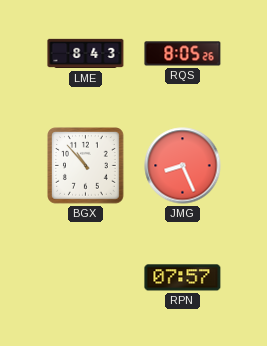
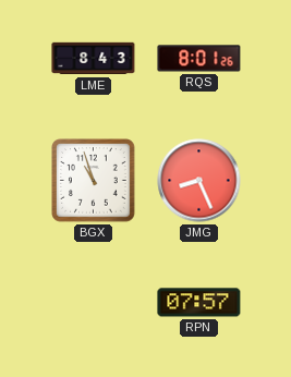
RQS: 8:05 -> 8:01
BGX: 10:53 -> 10:57
